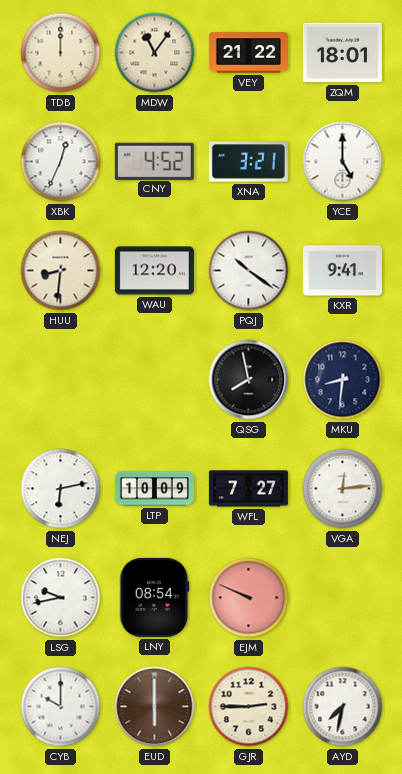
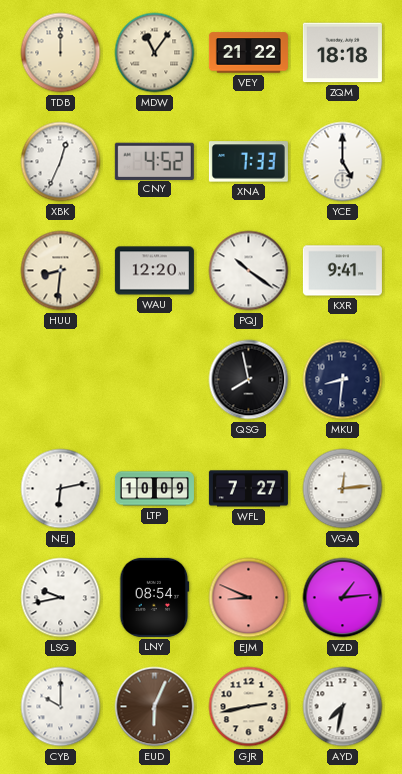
ZQM: 18:01 -> 18:18
XNA: 3:21 -> 7:33
EJM: 9:49 -> 8:49
VZD: none -> 1:14
EUD: 6:00 -> 6:04
GJR: 2:45 -> 2:43
